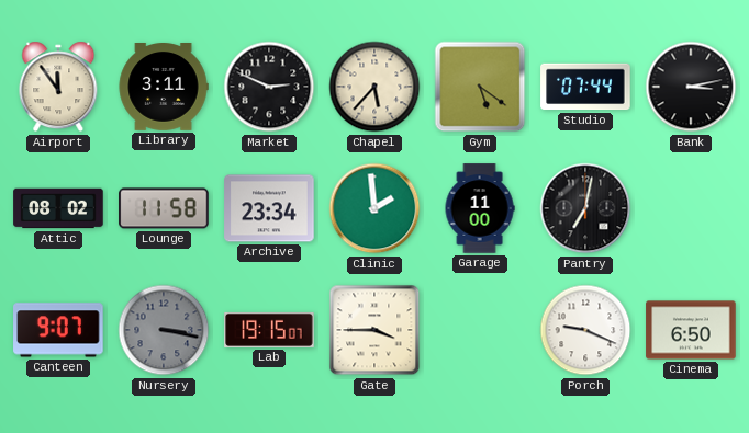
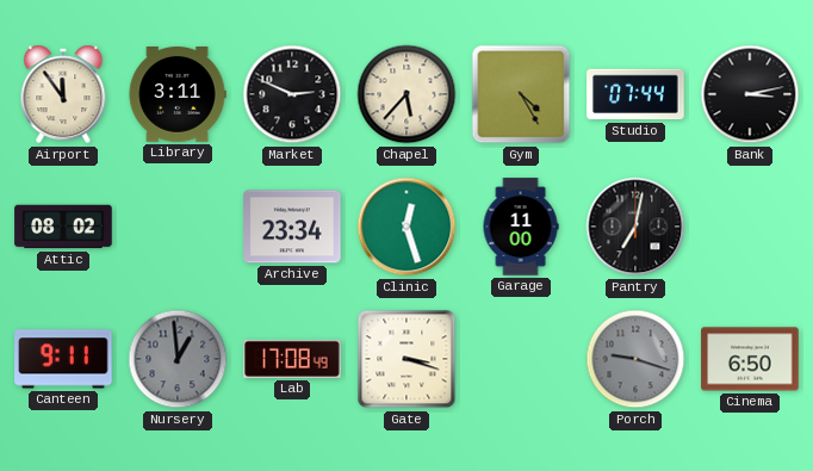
Gym: 5:21 -> 4:25
Lounge: 11:58 -> none
Clinic: 1:59 -> 12:27
Canteen: 9:07 -> 9:11
Nursery: 3:17 -> 12:59
Lab: 19:15 -> 17:08
Gate: 3:45 -> 3:18
Porch: 9:19 -> 9:18
Porch dial: white -> grey
